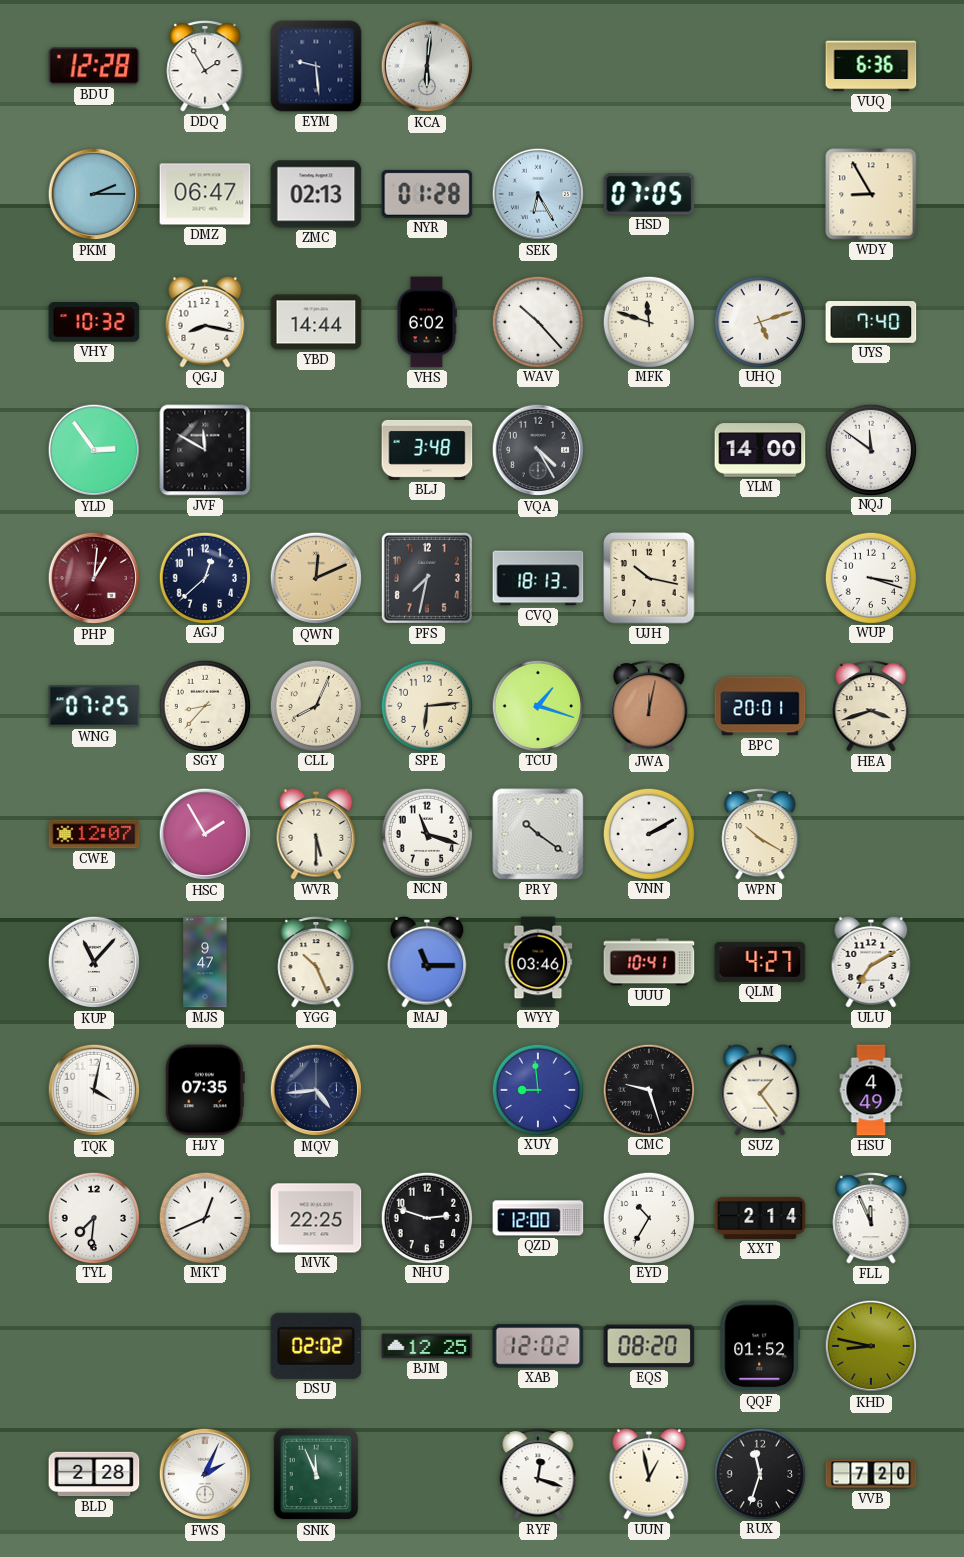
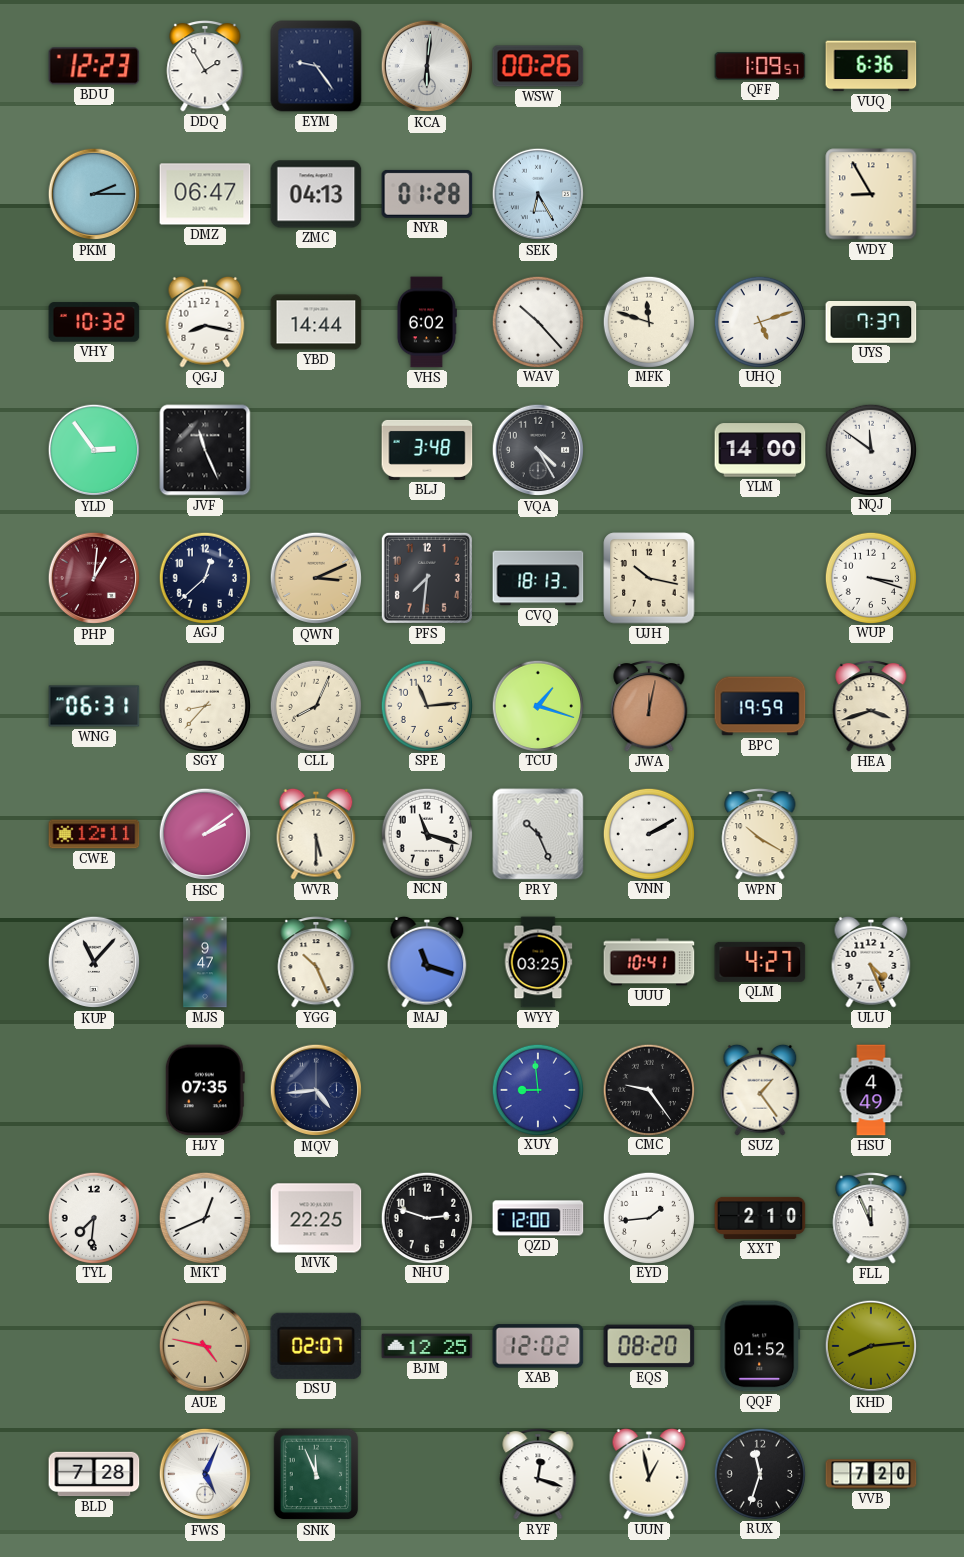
BDU: 12:28 -> 12:23
EYM: 9:29 -> 9:24
WSW: none -> 00:26
QFF: none -> 1:09
ZMC: 02:13 -> 04:13
HSD: 07:05 -> none
UYS: 7:40 -> 7:37
JVF: 11:50 -> 11:26
QWN: 12:11 -> 3:11
PFS: 7:32 -> 7:31
WNG: 07:25 -> 06:31
SPE: 6:14 -> 11:14
BPC: 20:01 -> 19:59
CWE: 12:07 -> 12:11
HSC: 1:55 -> 2:09
PRY: 10:21 -> 10:26
MAJ: 11:15 -> 11:18
WYY: 03:46 -> 03:25
ULU: 7:10 -> 4:26
TQK: 4:02 -> none
CMC: 9:27 -> 9:24
EYD: 10:35 -> 1:44
XXT: 2:14 -> 2:10
AUE: none -> 4:47
DSU: 02:02 -> 02:07
KHD: 8:47 -> 8:14
BLD: 2:28 -> 7:28
FWS: 2:04 -> 5:04
